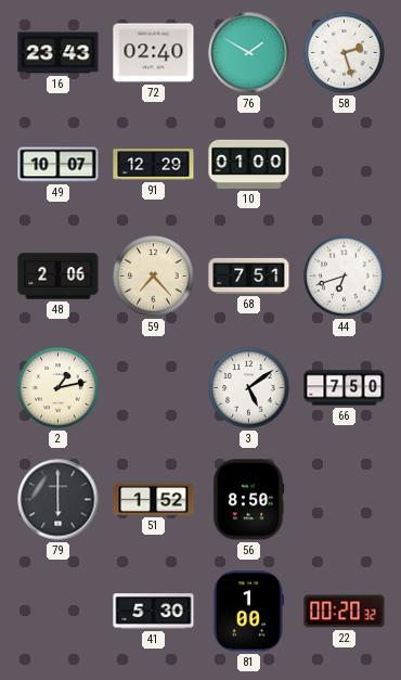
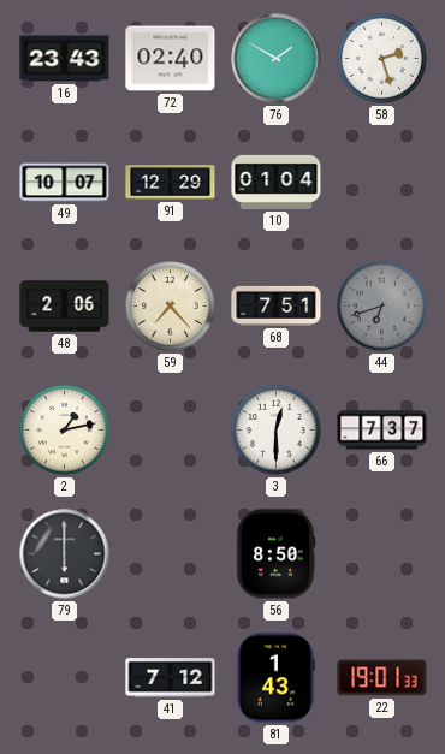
10: 01:00 -> 01:04
44 dial: white -> grey
3: 5:09 -> 12:30
66: 7:50 -> 7:37
51: 1:52 -> none
41: 5:30 -> 7:12
81: 1:00 -> 1:43
22: 00:20 -> 19:01
